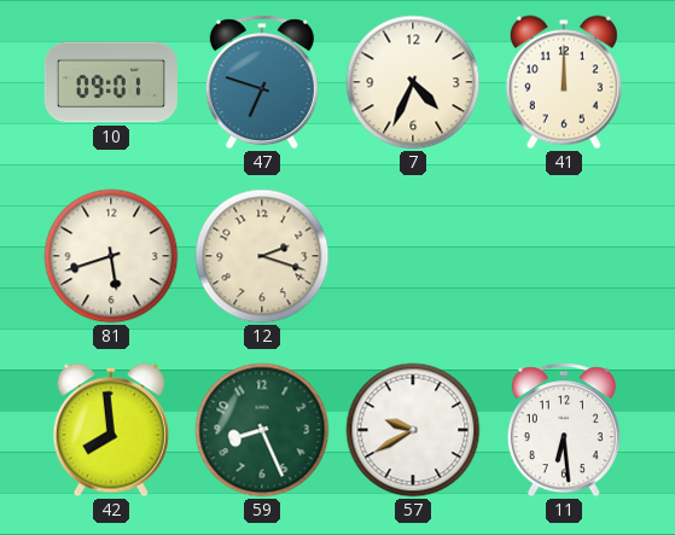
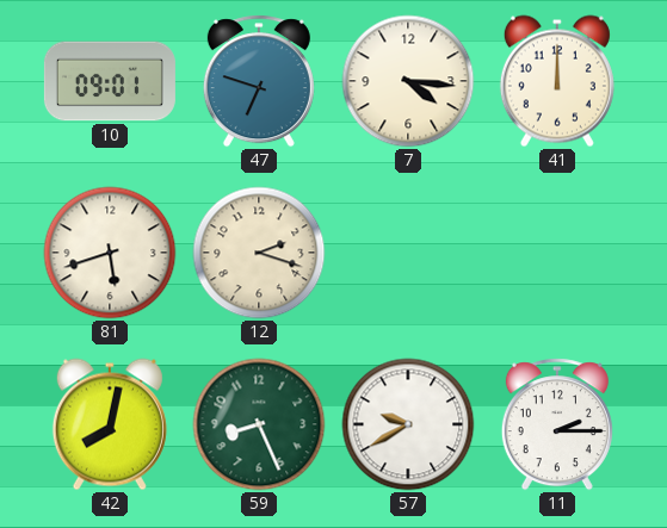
7: 4:34 -> 4:16
42: 7:59 -> 8:02
11: 6:29 -> 2:15
